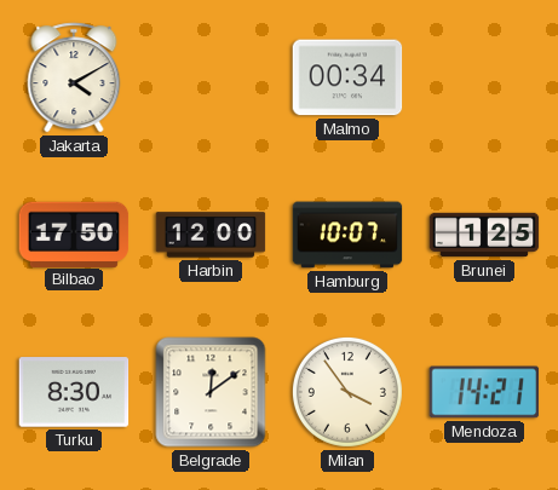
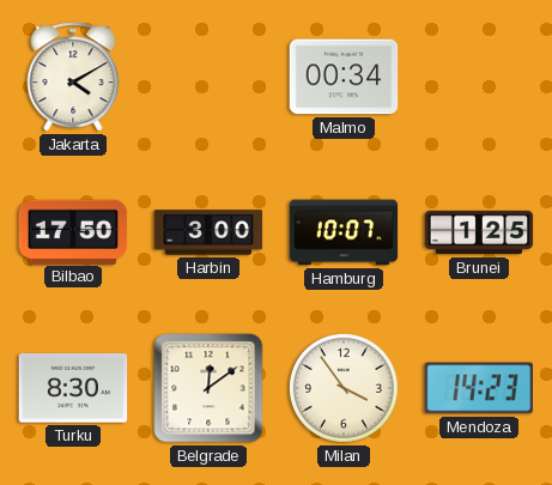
Harbin: 12:00 -> 3:00
Mendoza: 14:21 -> 14:23
